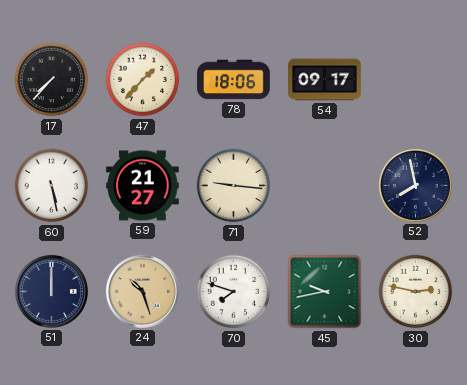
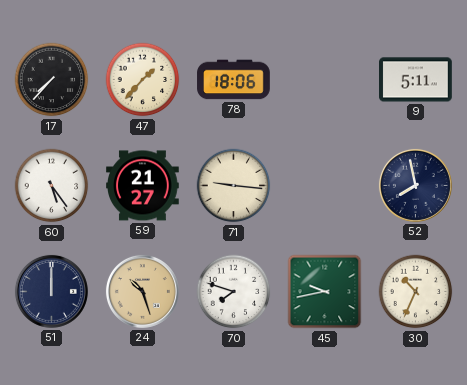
54: 09:17 -> none
9: none -> 5:11
60: 5:28 -> 5:24
30: 2:47 -> 10:34
